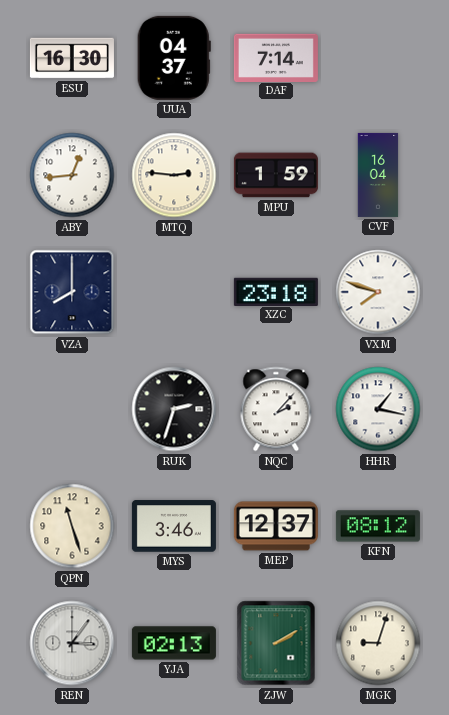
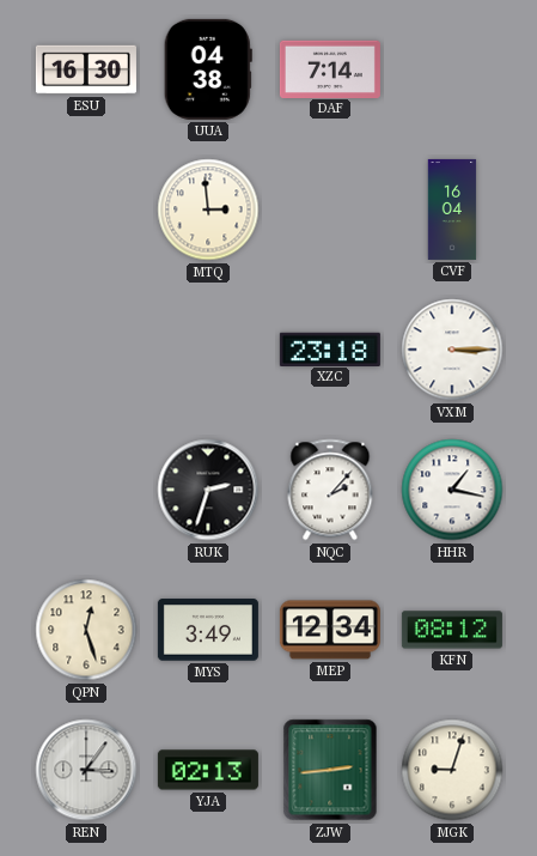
UUA: 04:37 -> 04:38
ABY: 12:44 -> none
MTQ: 2:46 -> 2:59
MPU: 1:59 -> none
VZA: 8:00 -> none
VXM: 7:48 -> 3:15
QPN: 11:27 -> 12:27
MYS: 3:46 -> 3:49
MEP: 12:37 -> 12:34
ZJW: 2:10 -> 2:44
